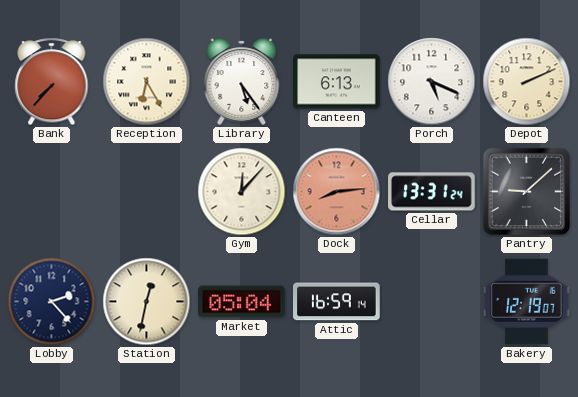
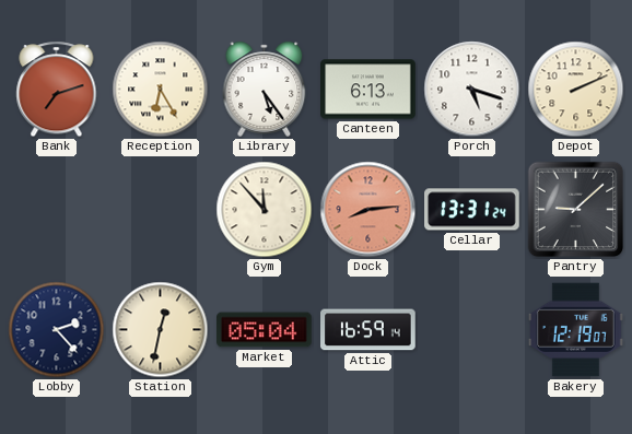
Bank: 7:37 -> 7:12
Porch: 5:19 -> 5:18
Gym: 12:07 -> 11:53
